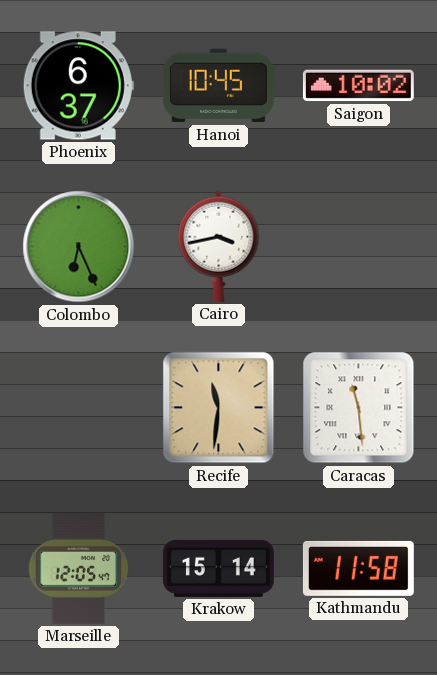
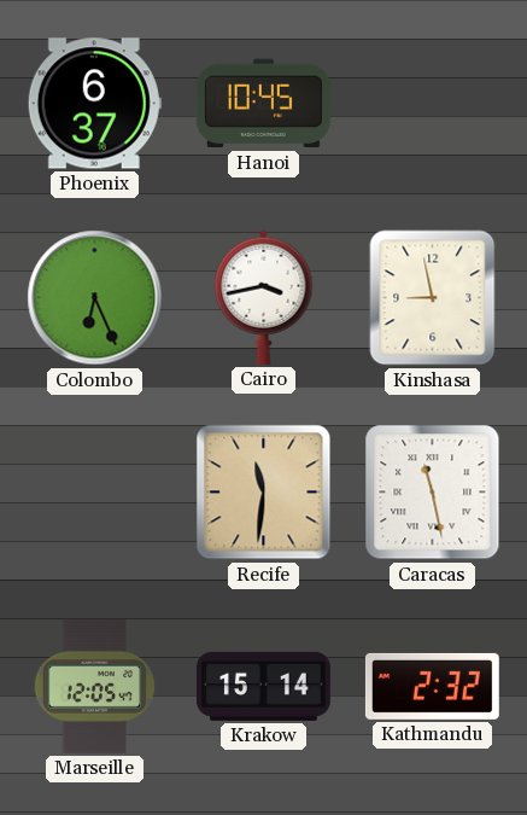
Saigon: 10:02 -> none
Kinshasa: none -> 8:58
Caracas: 11:29 -> 11:28
Kathmandu: 11:58 -> 2:32
